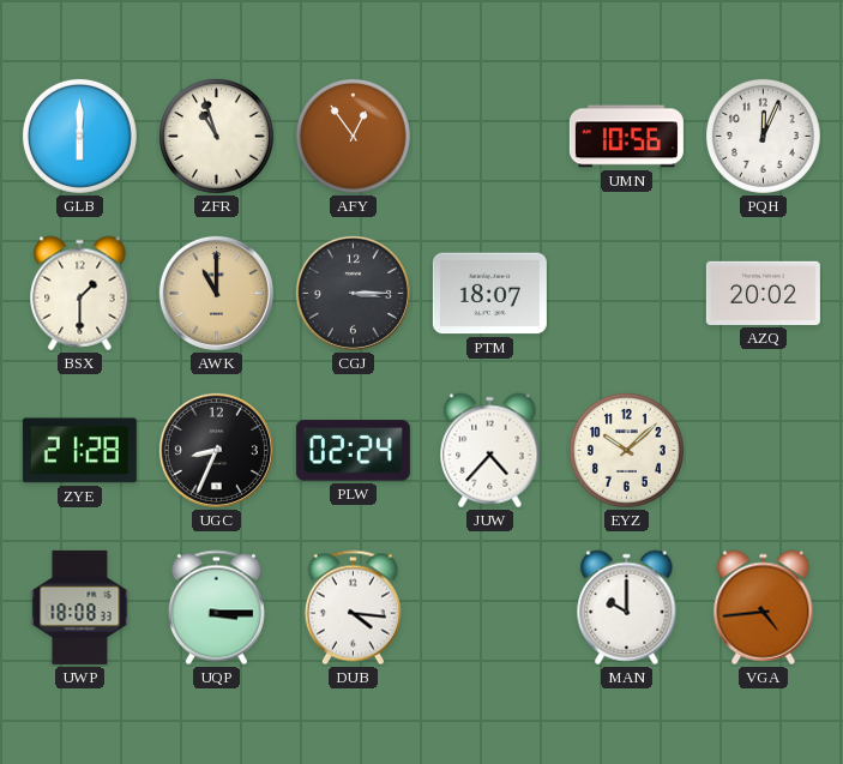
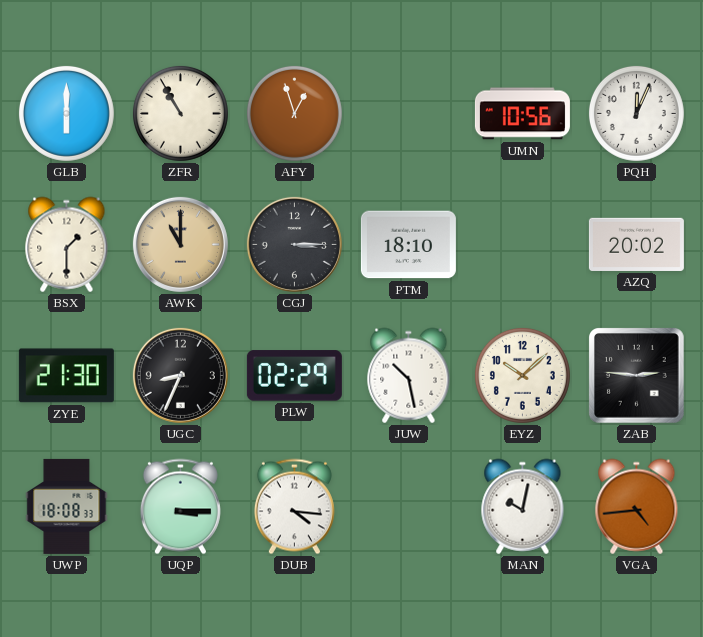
ZFR: 10:57 -> 10:55
AFY: 12:54 -> 12:57
PTM: 18:07 -> 18:10
ZYE: 21:28 -> 21:30
PLW: 02:24 -> 02:29
JUW: 4:37 -> 10:28
ZAB: none -> 2:46
MAN: 10:00 -> 10:02
